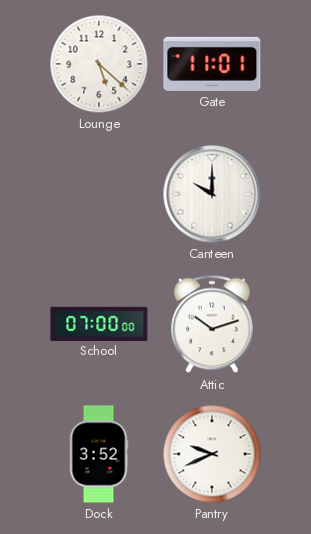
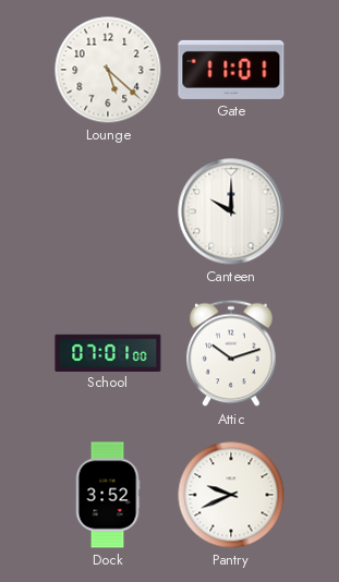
School: 07:00 -> 07:01
